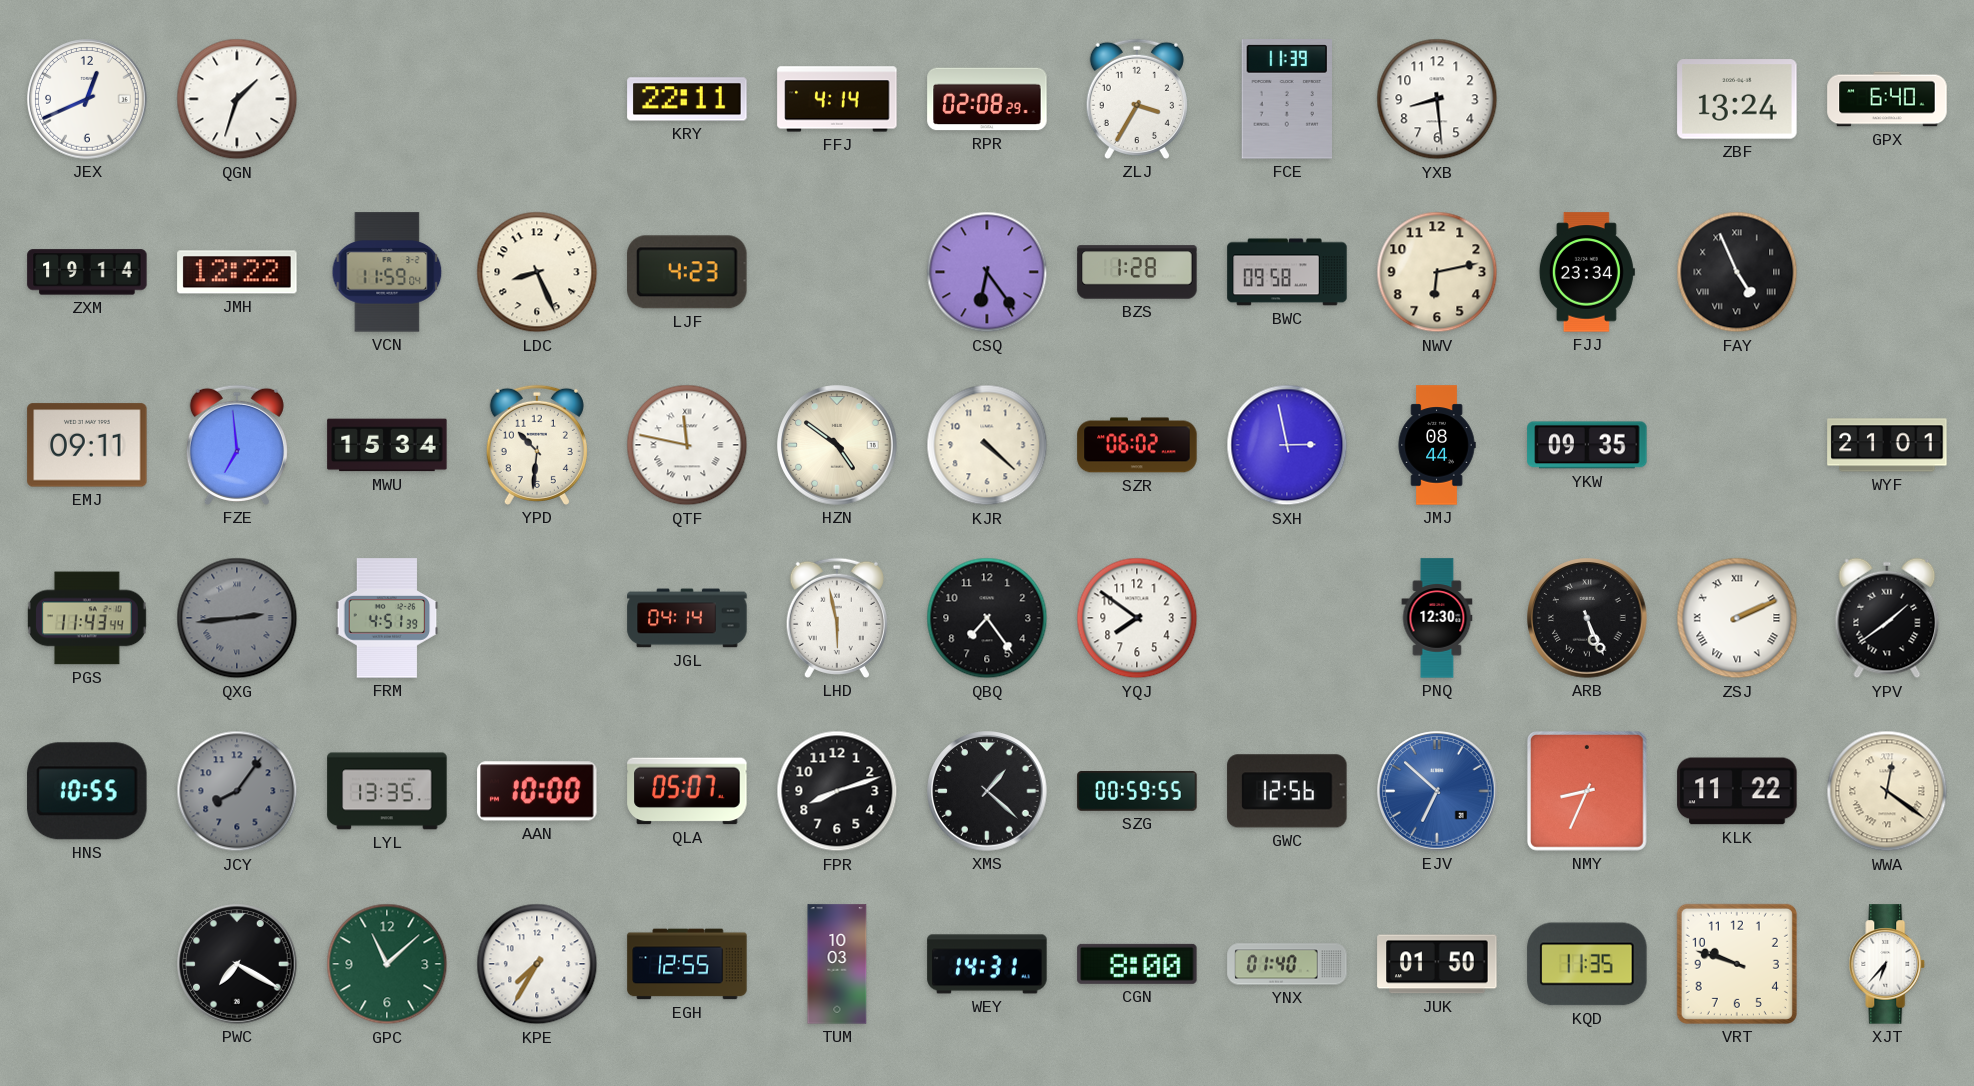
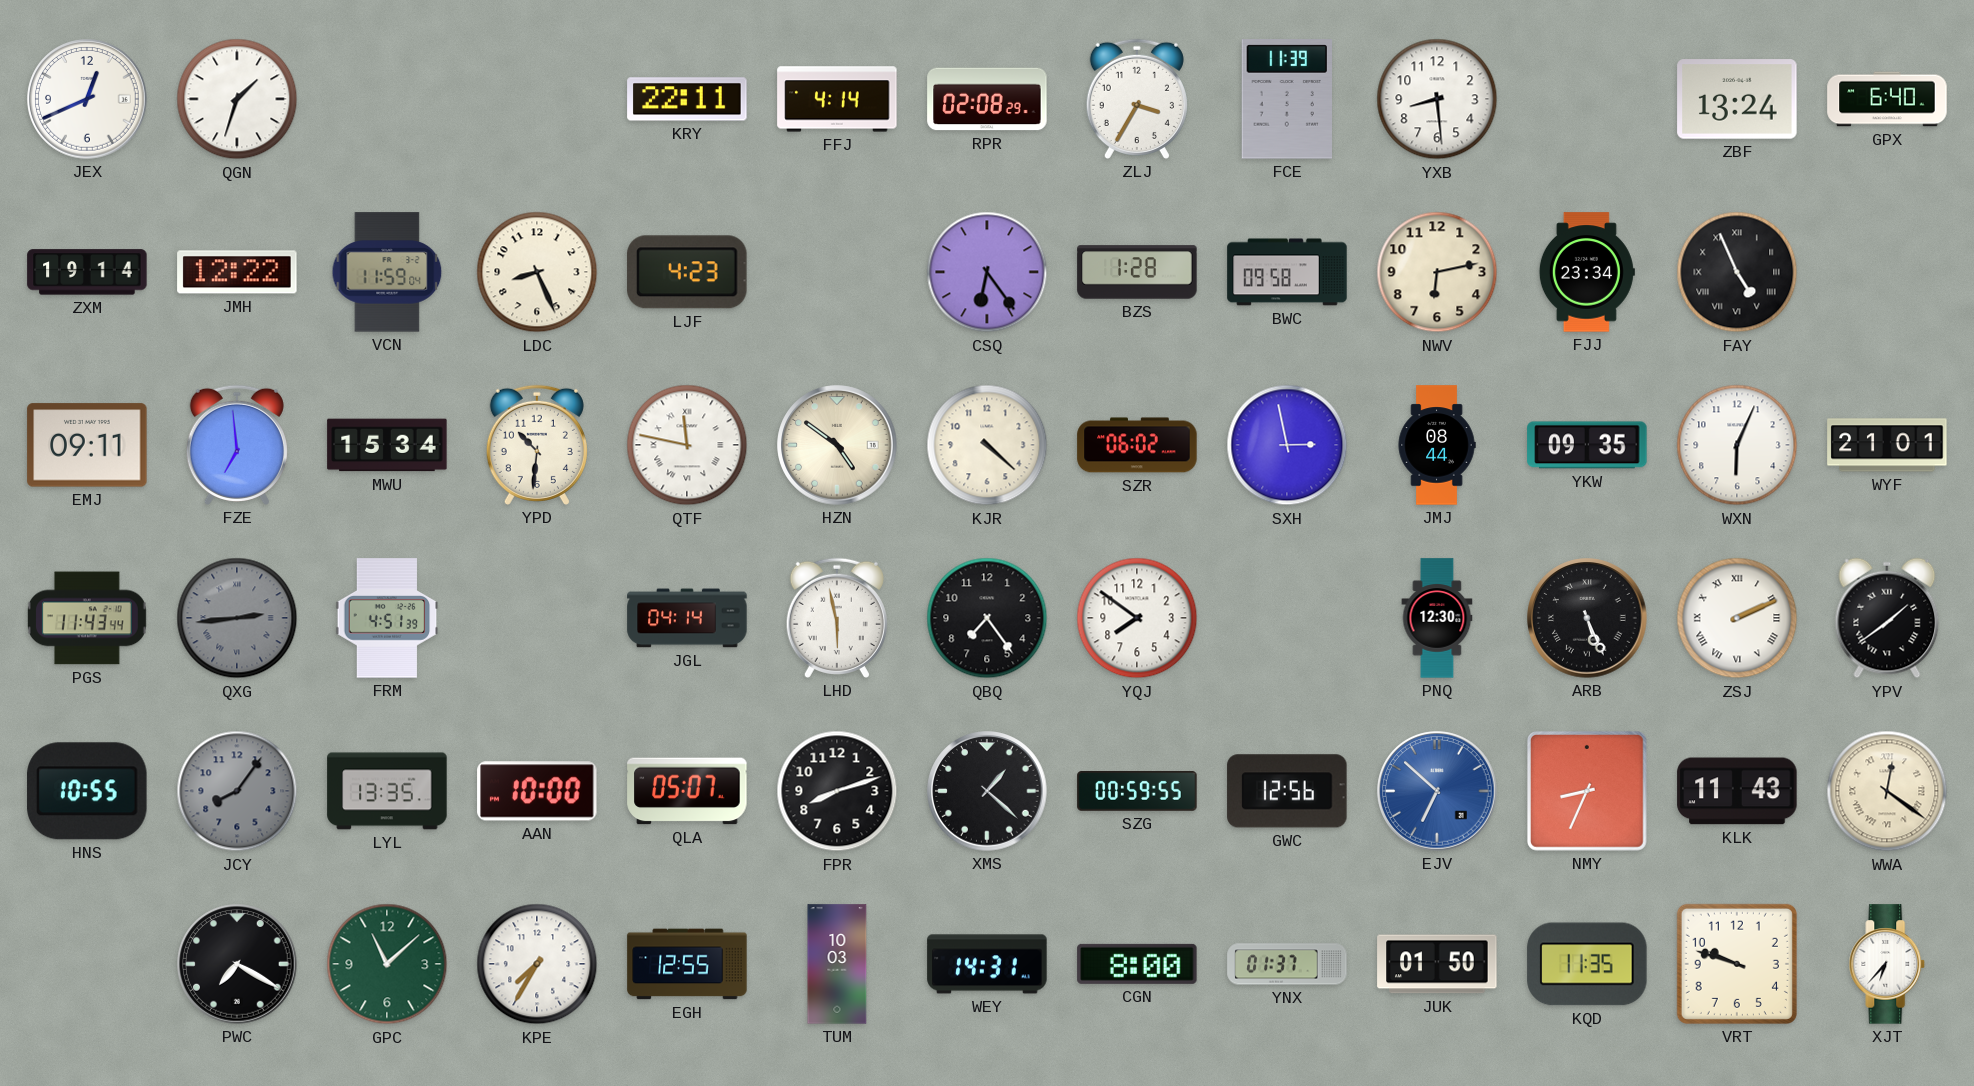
WXN: none -> 6:04
KLK: 11:22 -> 11:43
YNX: 01:40 -> 01:37
